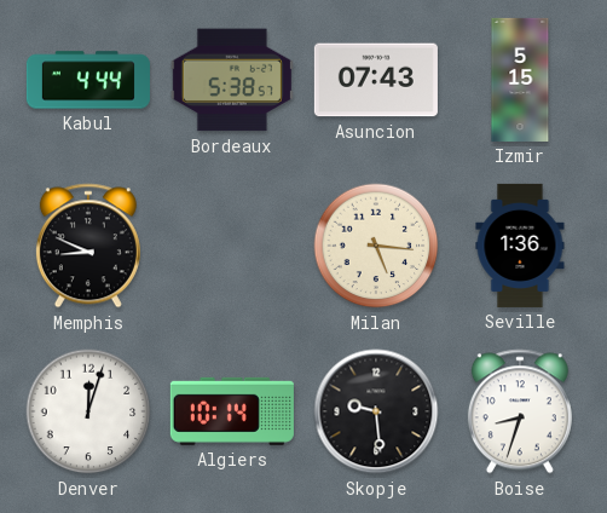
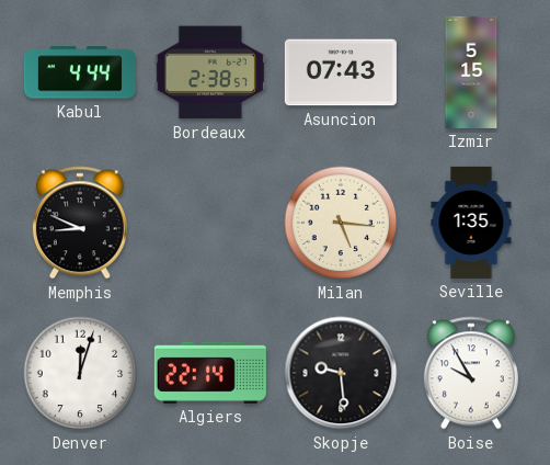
Bordeaux: 5:38 -> 2:38
Seville: 1:36 -> 1:35
Algiers: 10:14 -> 22:14
Boise: 8:33 -> 9:55
